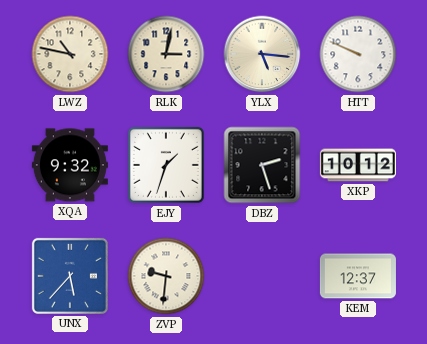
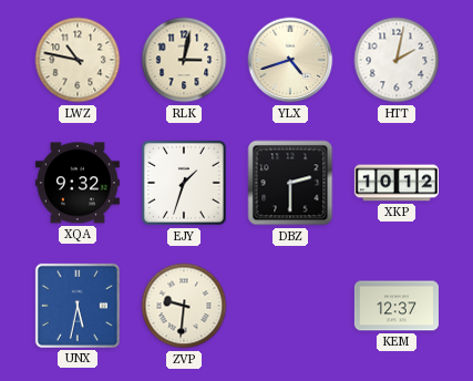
YLX: 5:16 -> 4:42
HTT: 9:49 -> 2:02
DBZ: 2:27 -> 2:30
UNX: 5:37 -> 5:32
